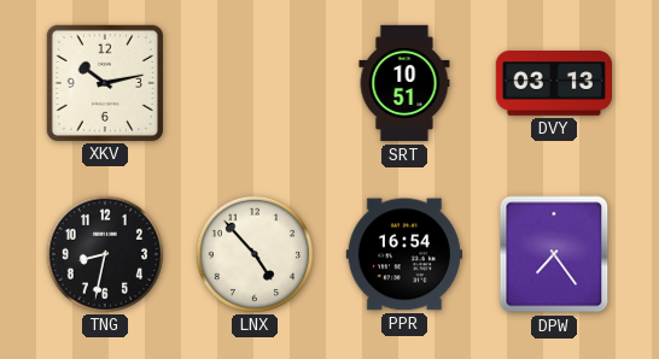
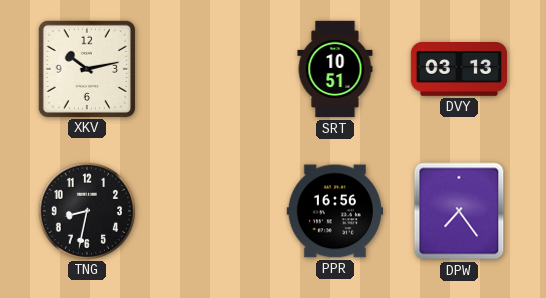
LNX: 4:53 -> none
PPR: 16:54 -> 16:56
